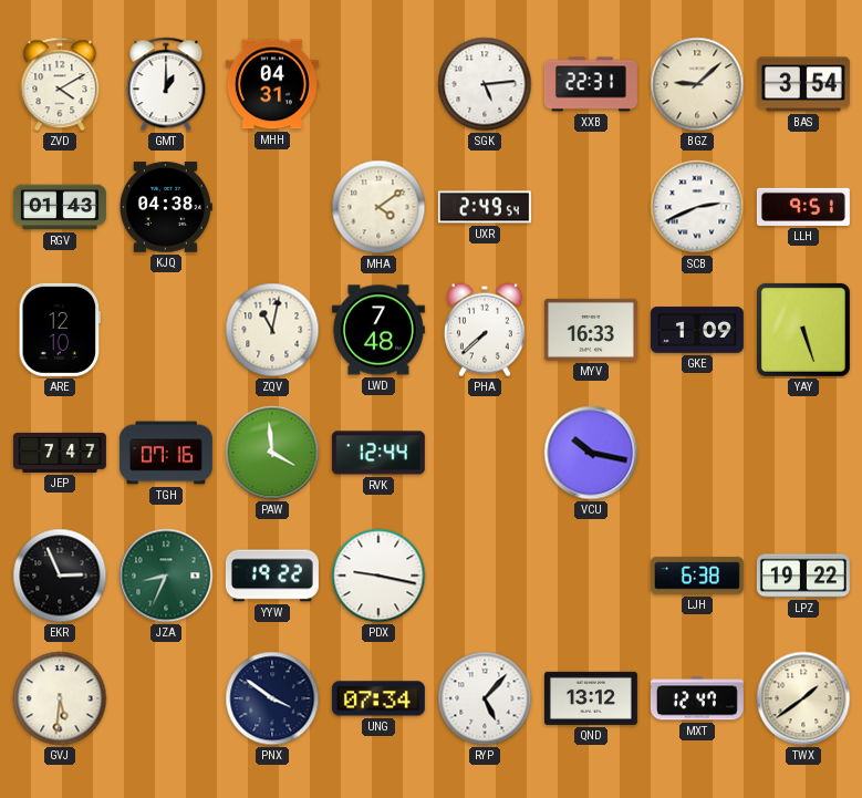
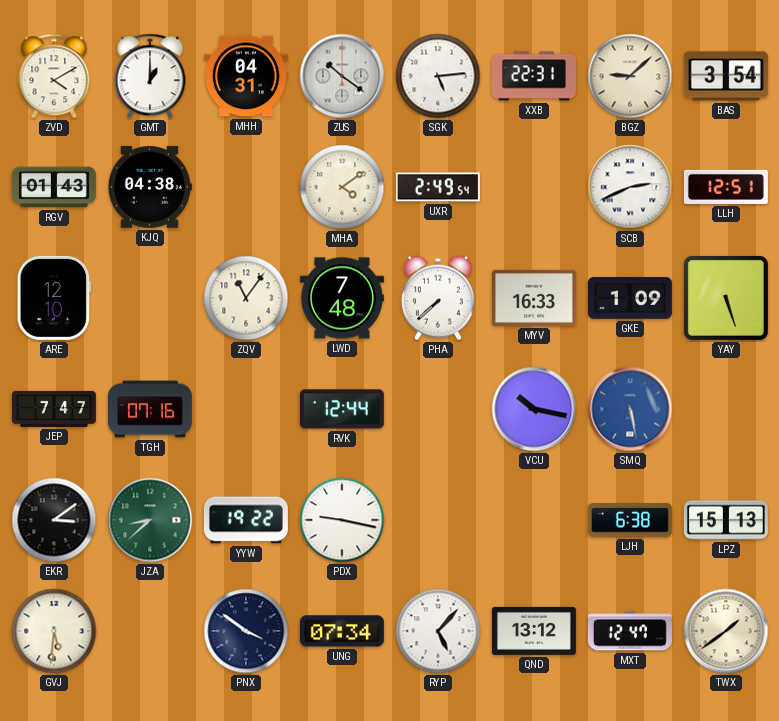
ZUS: none -> 10:21
LLH: 9:51 -> 12:51
ZQV: 11:02 -> 11:06
PAW: 3:59 -> none
SMQ: none -> 5:28
EKR: 2:56 -> 3:09
JZA: 8:34 -> 8:38
LPZ: 19:22 -> 15:13
